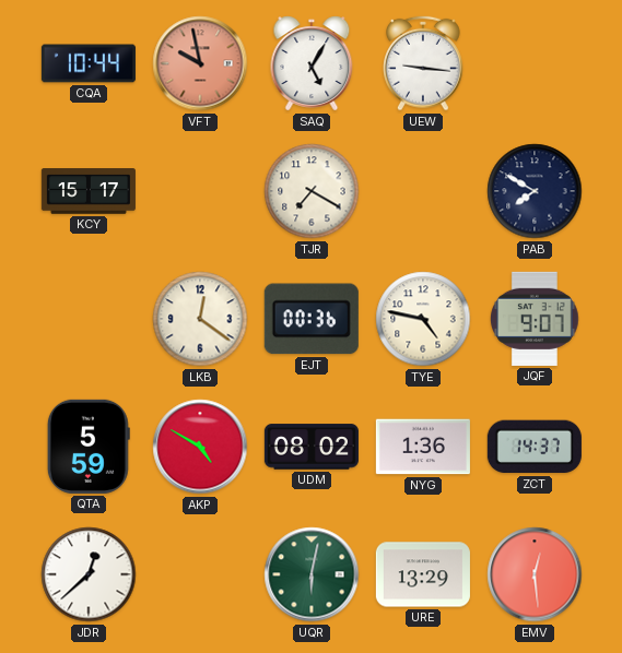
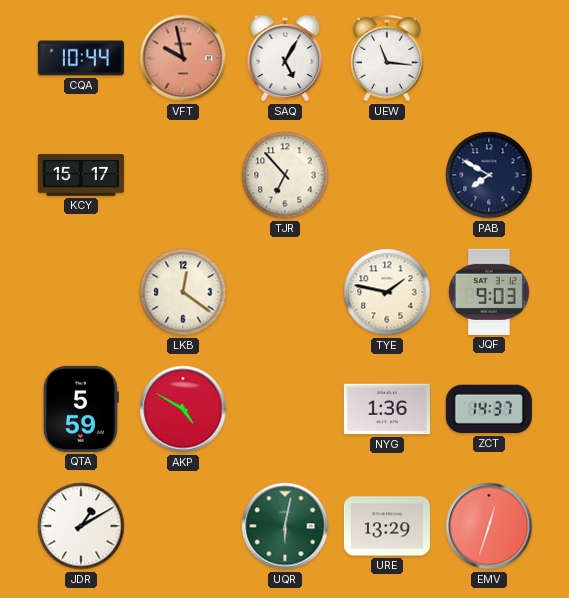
UEW: 9:16 -> 11:16
TJR: 7:20 -> 6:53
EJT: 00:36 -> none
TYE: 4:47 -> 1:47
JQF: 9:07 -> 9:03
UDM: 08:02 -> none
JDR: 12:38 -> 1:10
EMV: 12:29 -> 12:33
